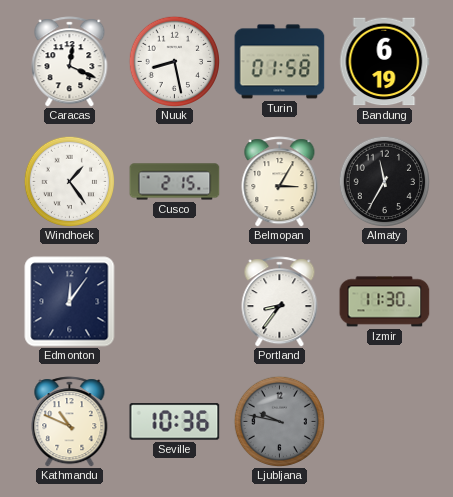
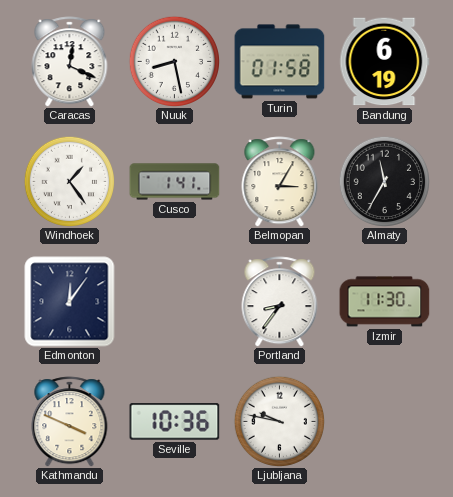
Cusco: 2:15 -> 1:41
Kathmandu: 10:49 -> 3:49
Ljubljana dial: grey -> white
